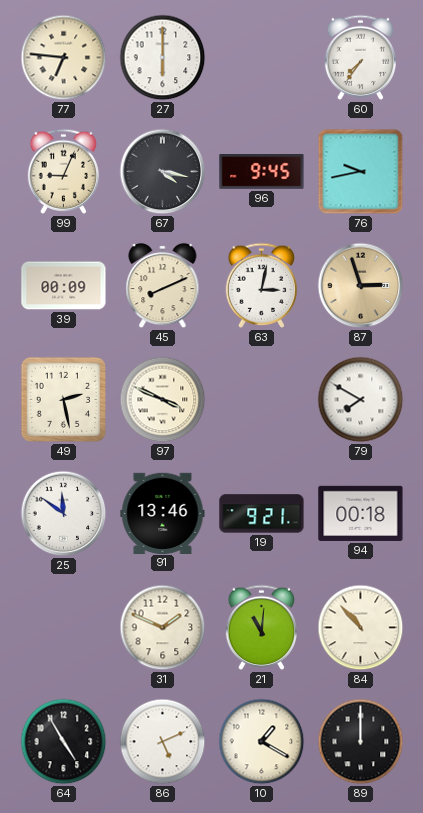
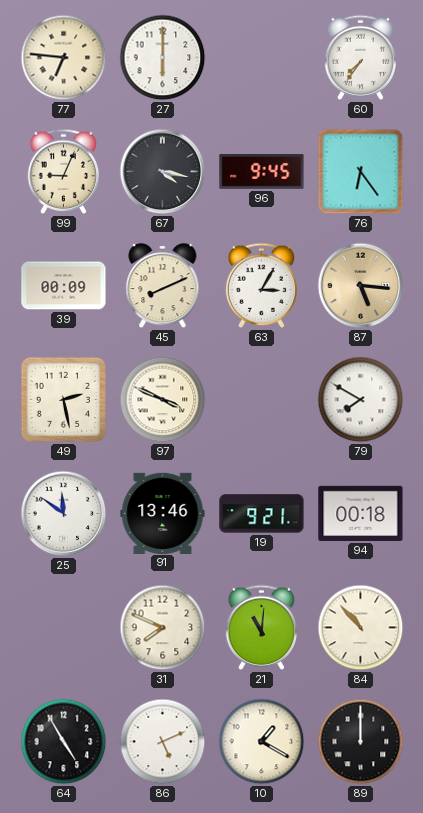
76: 9:43 -> 6:24
63: 3:02 -> 3:05
87: 2:57 -> 5:16
31: 1:49 -> 7:49
